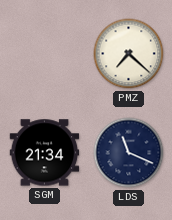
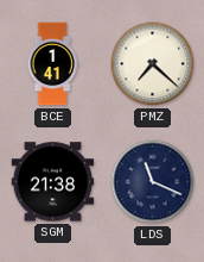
BCE: none -> 1:41
SGM: 21:34 -> 21:38
